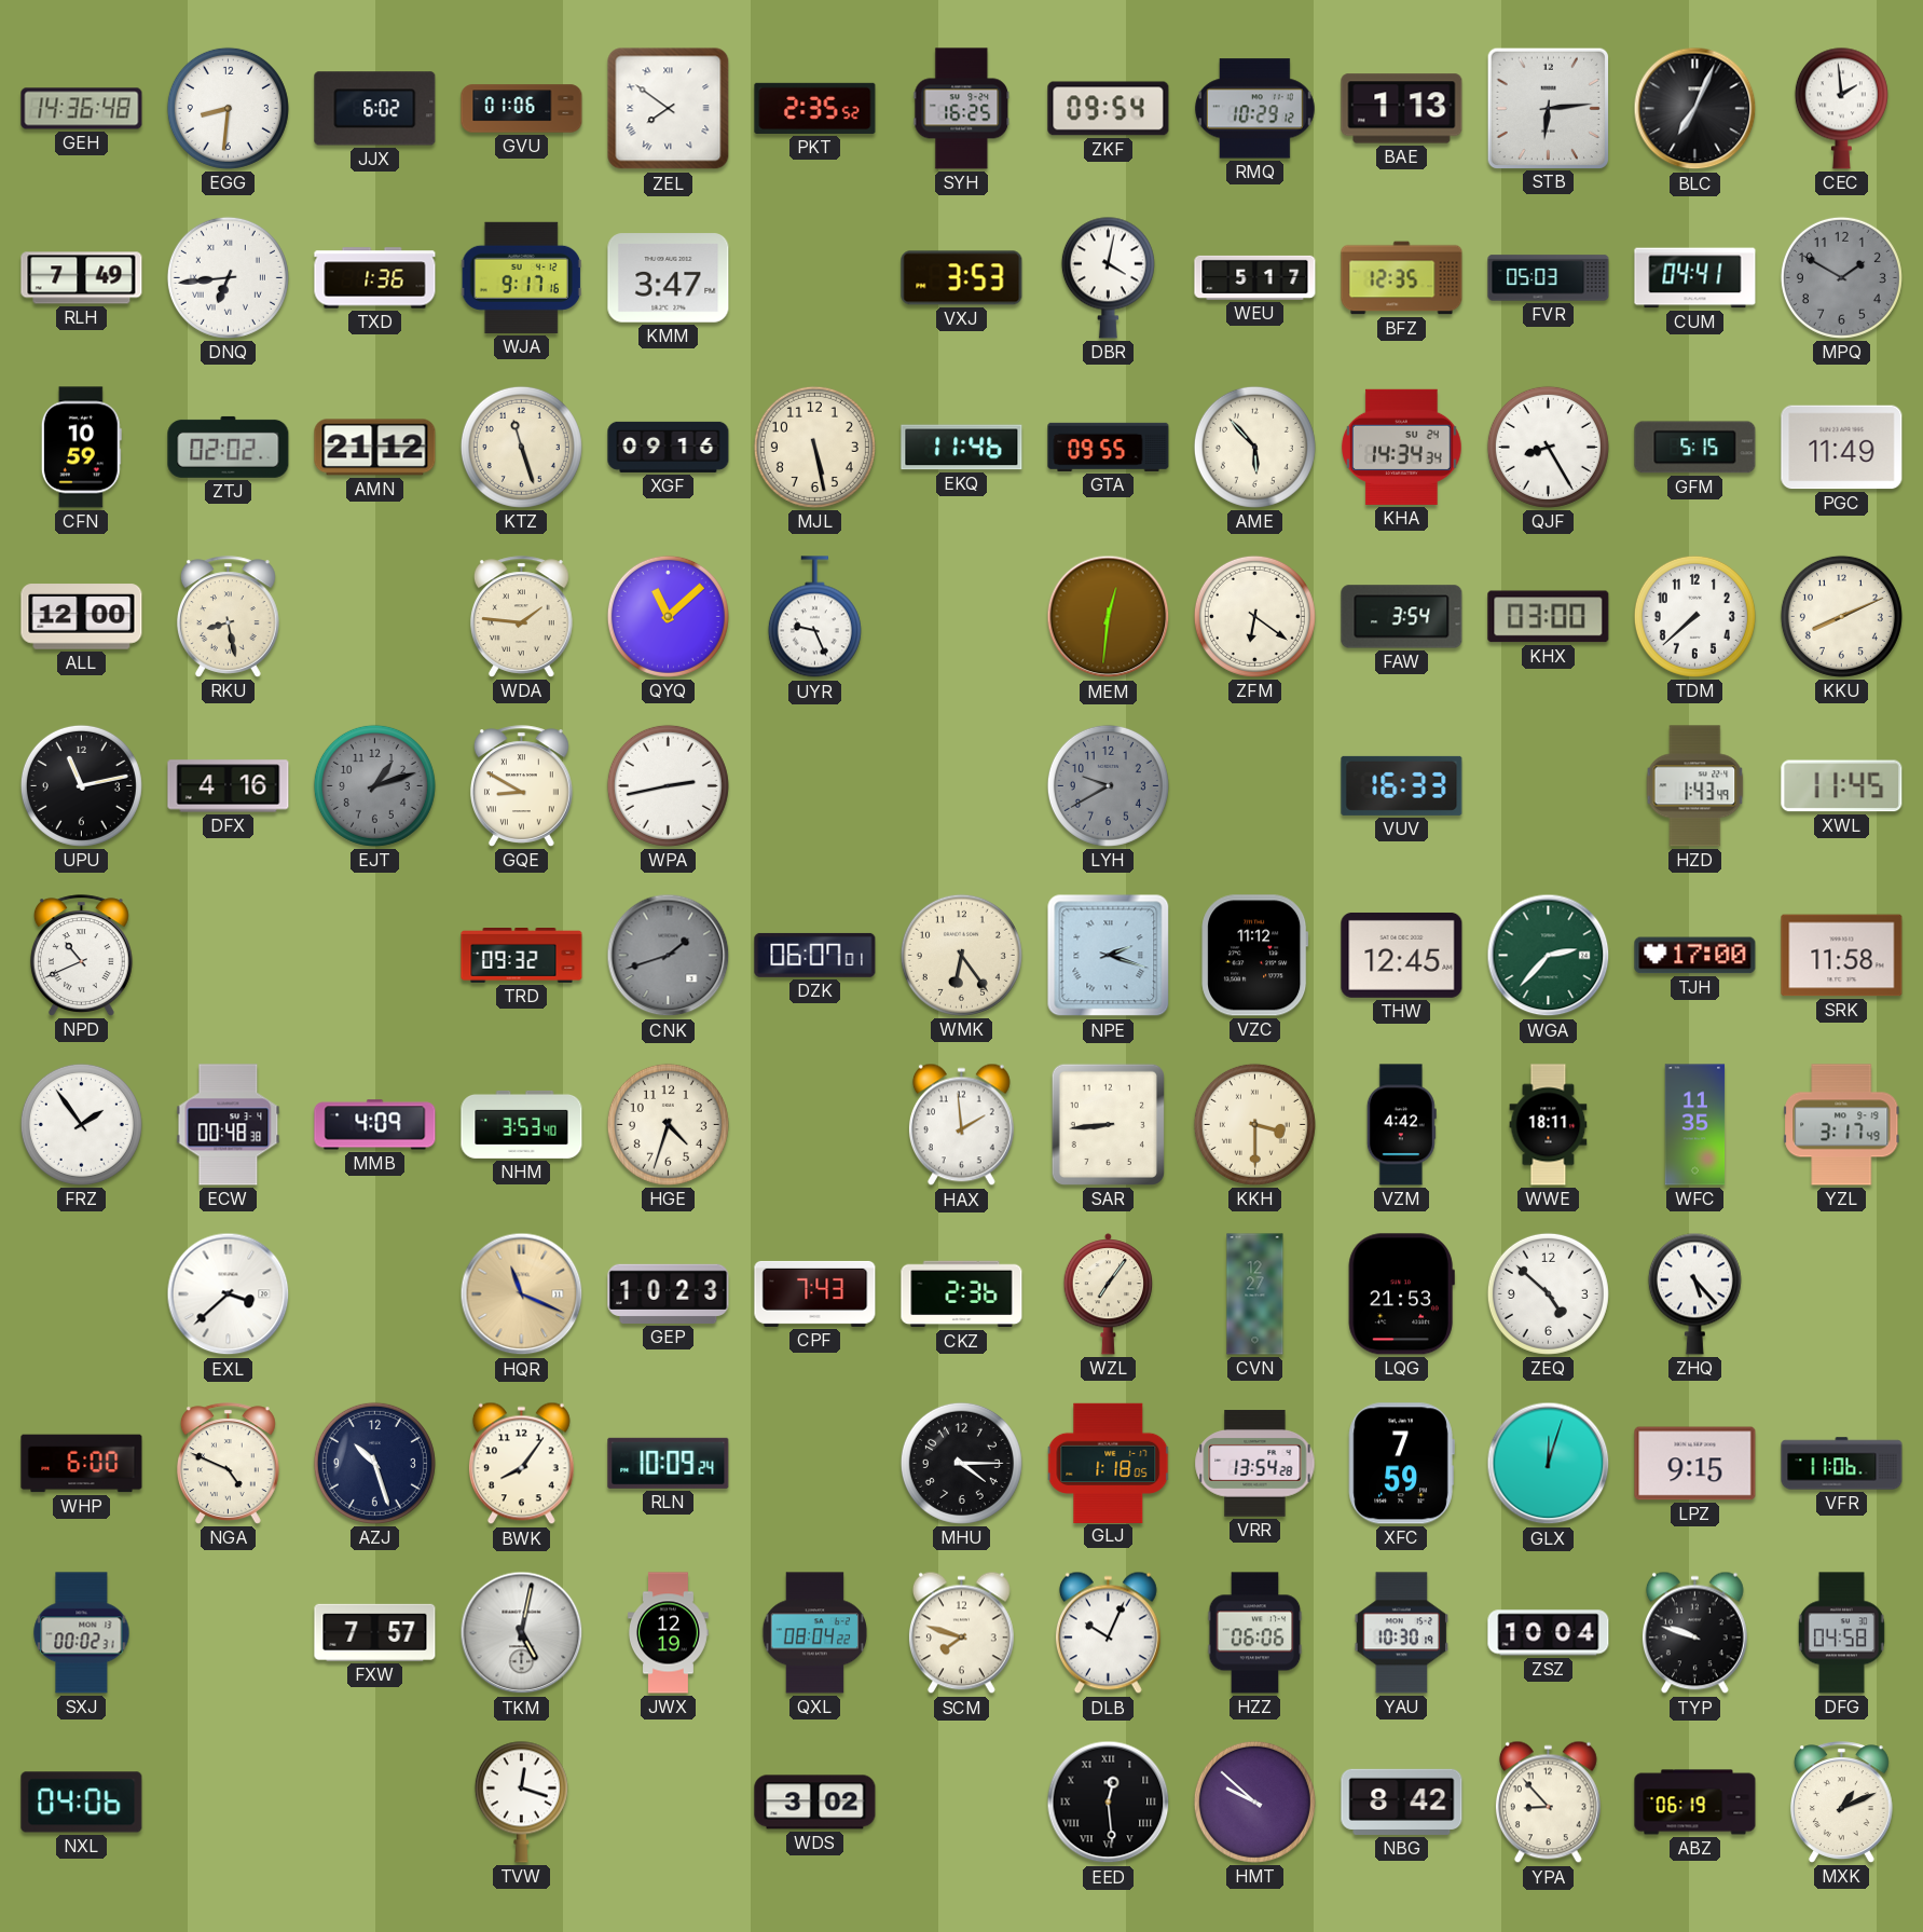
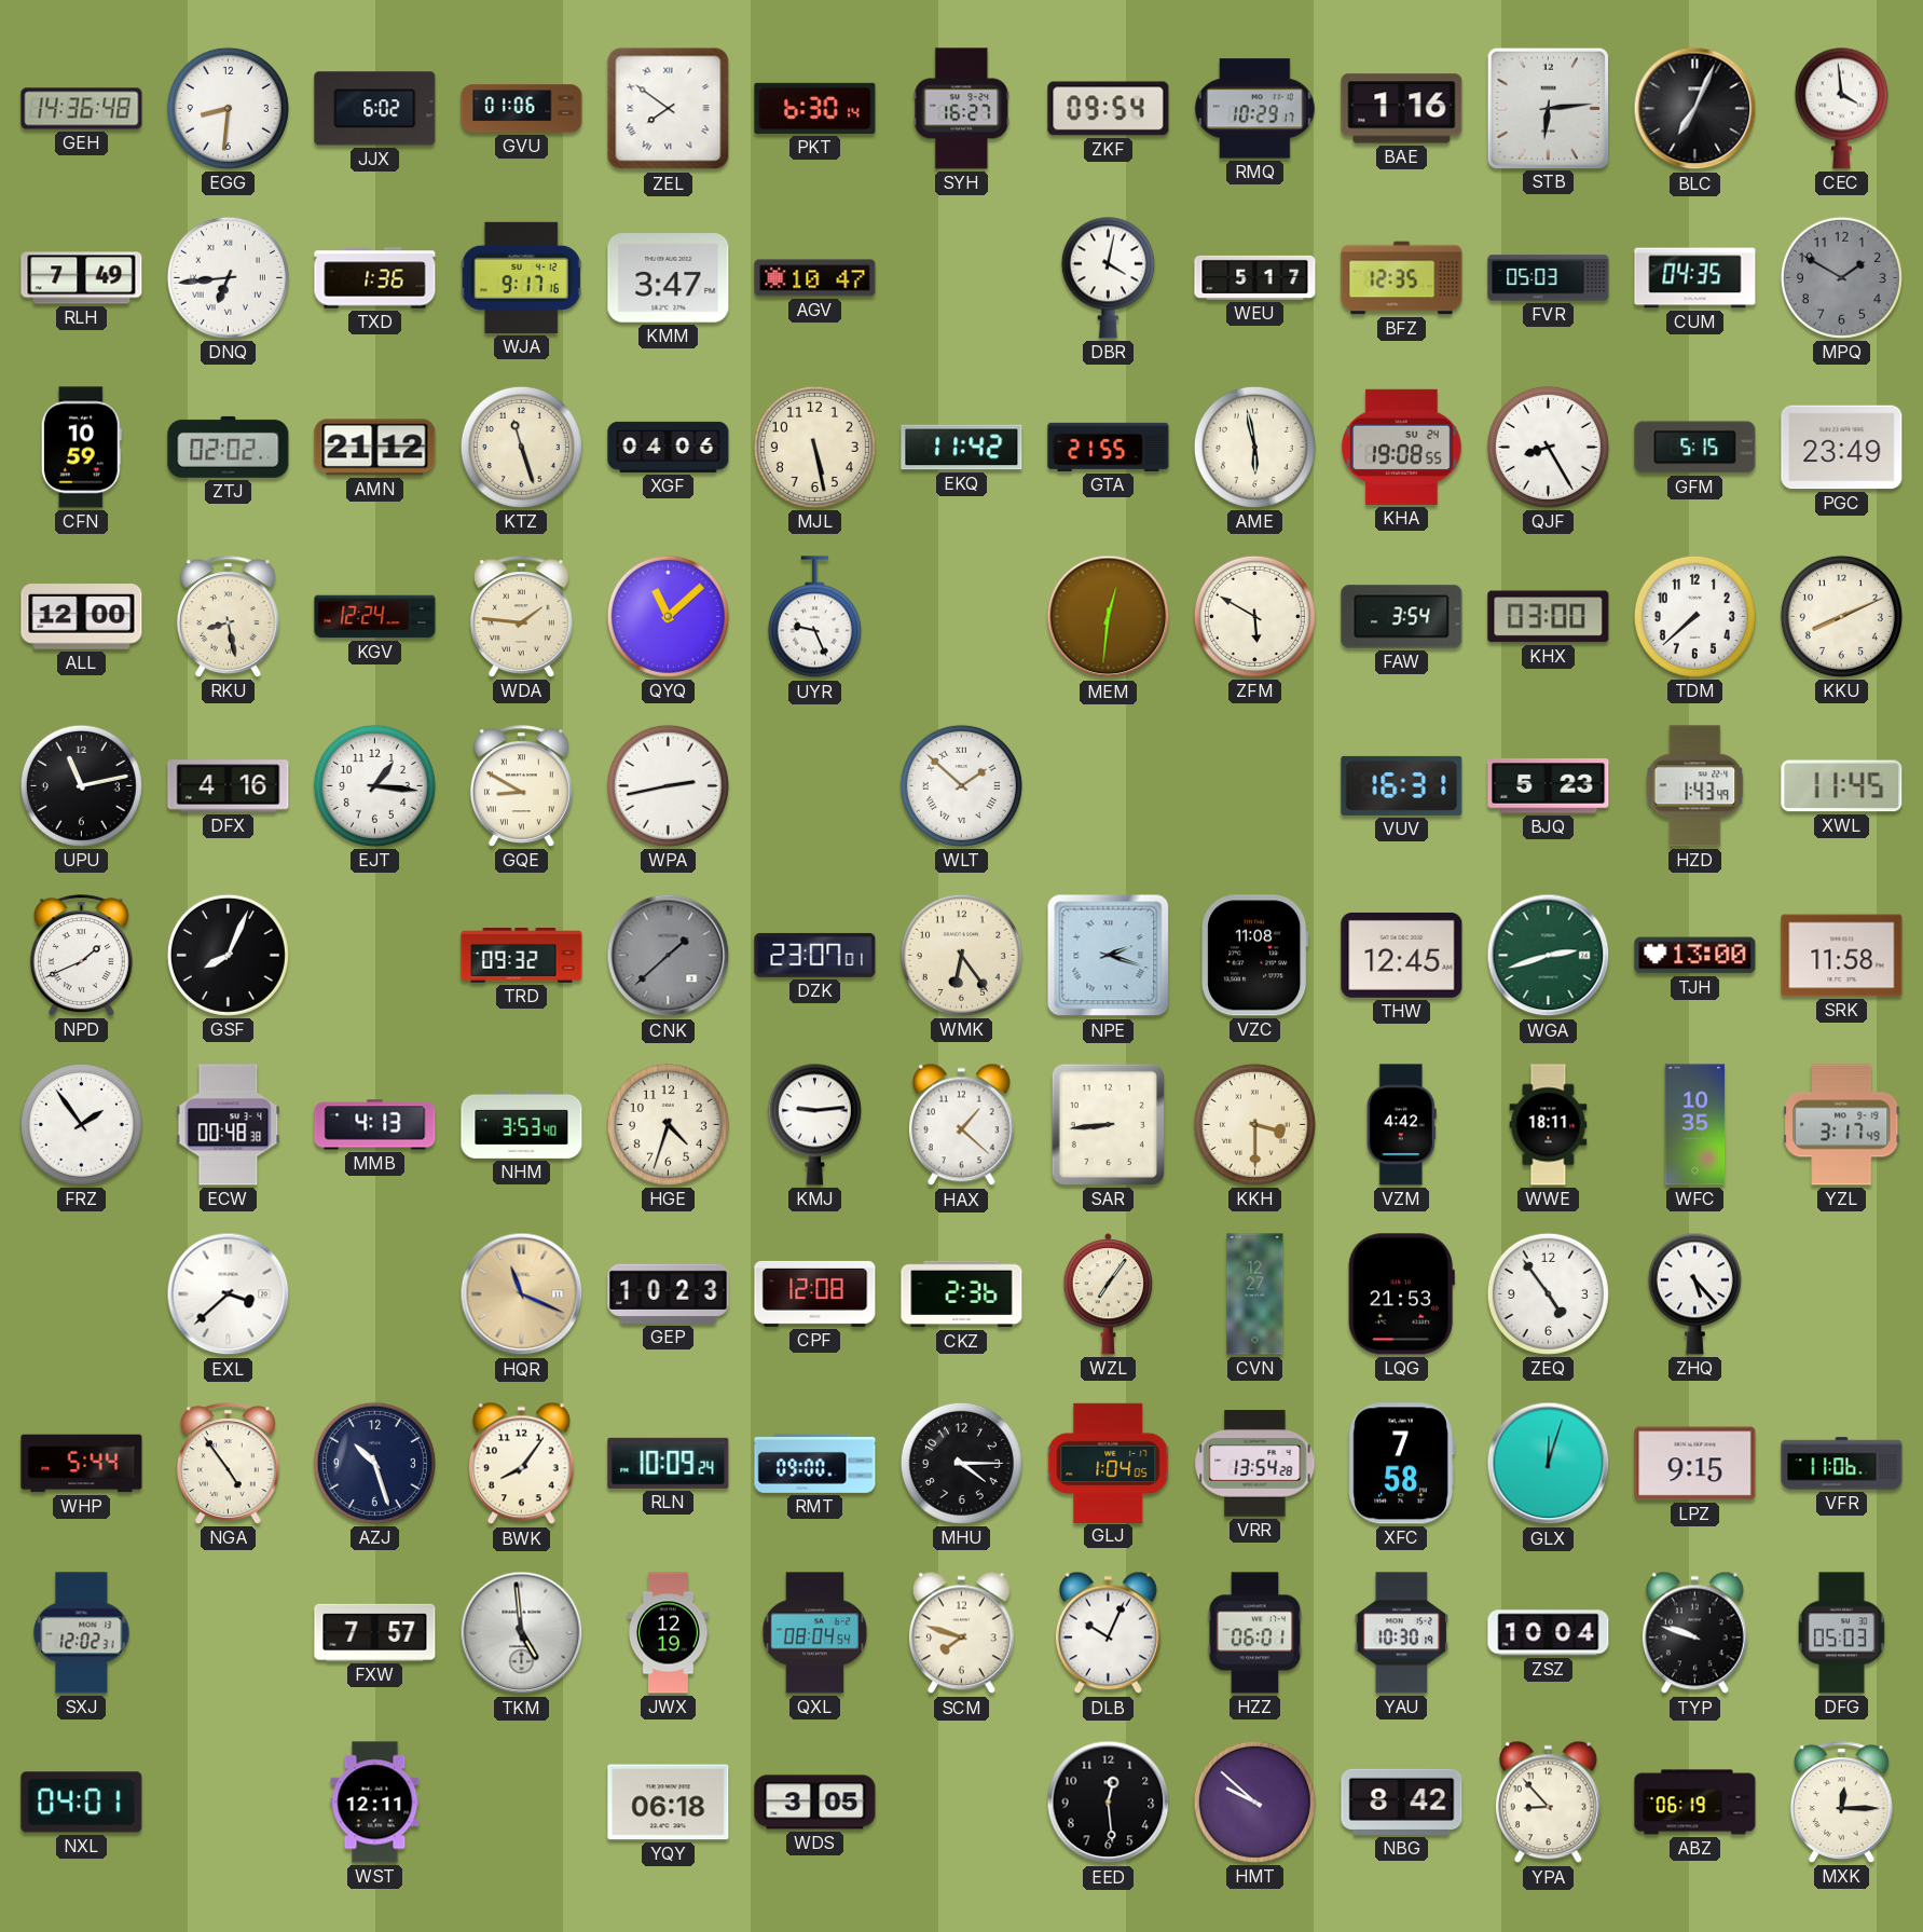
PKT: 2:35 -> 6:30
SYH: 16:25 -> 16:27
RMQ: 10:29:12 -> 10:29:17
BAE: 1:13 -> 1:16
CEC: 1:59 -> 3:59
AGV: none -> 10:47
VXJ: 3:53 -> none
CUM: 04:41 -> 04:35
XGF: 09:16 -> 04:06
EKQ: 11:46 -> 11:42
GTA: 09:55 -> 21:55
AME: 5:53 -> 5:58
KHA: 14:34 -> 19:08
PGC: 11:49 -> 23:49
KGV: none -> 12:24
ZFM: 6:21 -> 5:50
EJT: 1:12 -> 1:16
EJT dial: grey -> white
WLT: none -> 1:52
LYH: 9:40 -> none
VUV: 16:33 -> 16:31
BJQ: none -> 5:23
NPD: 10:41 -> 1:41
GSF: none -> 8:04
CNK: 1:42 -> 1:38
DZK: 06:07 -> 23:07
VZC: 11:12 -> 11:08
WGA: 2:37 -> 2:42
TJH: 17:00 -> 13:00
MMB: 4:09 -> 4:13
KMJ: none -> 9:14
HAX: 1:59 -> 1:22
WFC: 11:35 -> 10:35
CPF: 7:43 -> 12:08
ZEQ: 4:52 -> 4:54
WHP: 6:00 -> 5:44
NGA: 4:49 -> 4:54
RMT: none -> 09:00
GLJ: 1:18 -> 1:04
XFC: 7:59 -> 7:58
SXJ: 00:02 -> 12:02
TKM: 5:02 -> 4:59
QXL: 08:04:22 -> 08:04:54
HZZ: 06:06 -> 06:01
DFG: 04:58 -> 05:03
NXL: 04:06 -> 04:01
WST: none -> 12:11
TVW: 12:18 -> none
YQY: none -> 06:18
WDS: 3:02 -> 3:05
EED numerals: Roman -> Arabic
MXK: 1:11 -> 12:15
